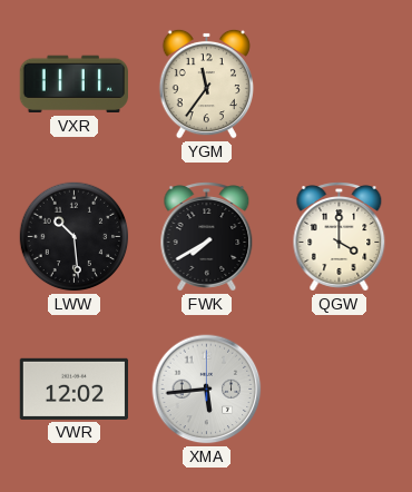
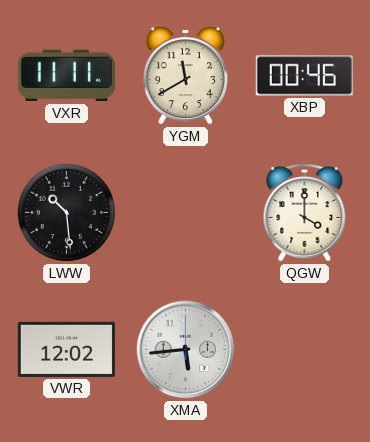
YGM: 11:36 -> 11:40
XBP: none -> 00:46
FWK: 7:40 -> none
